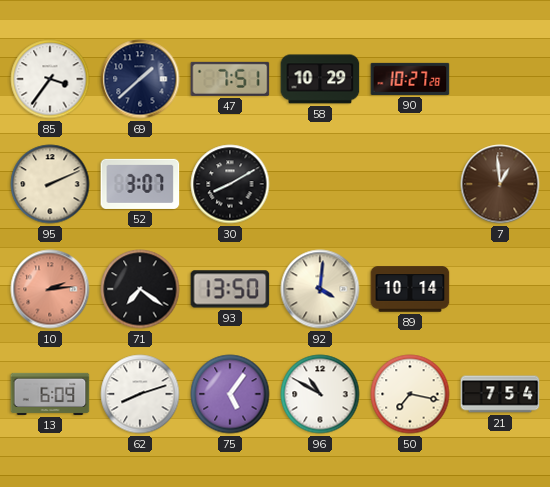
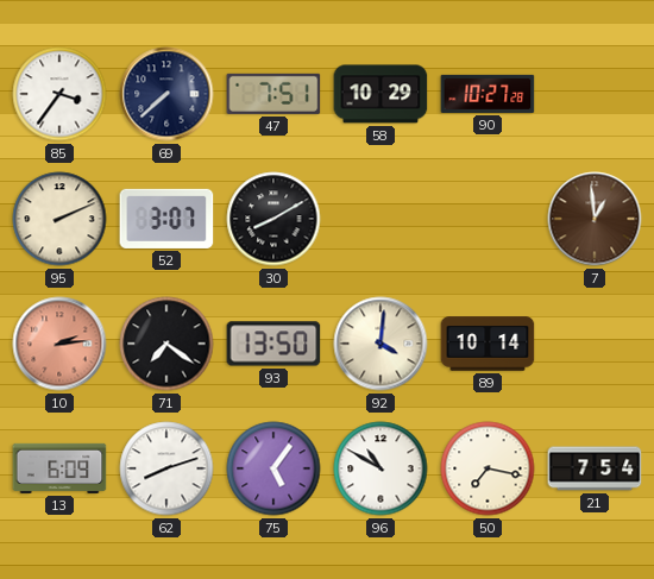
69: 1:38 -> 7:38
